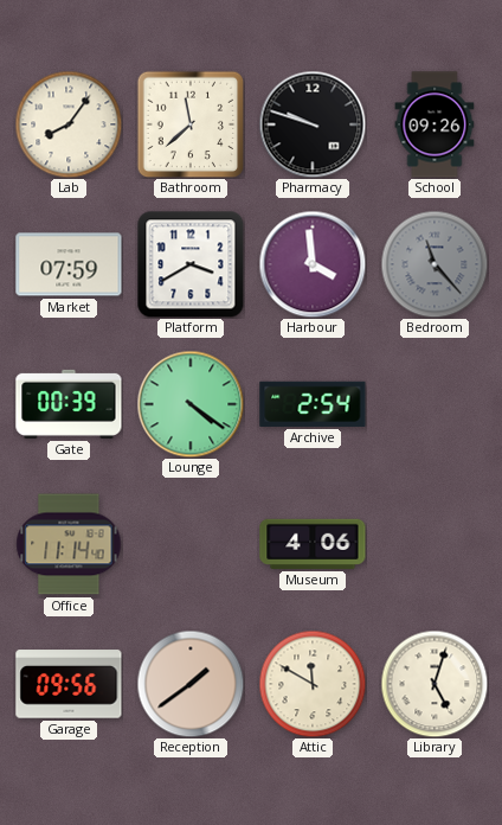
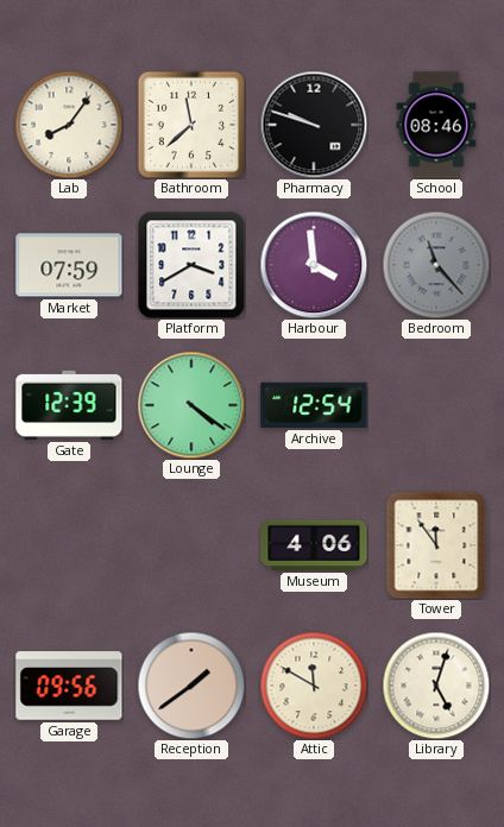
School: 09:26 -> 08:46
Gate: 00:39 -> 12:39
Archive: 2:54 -> 12:54
Office: 11:14 -> none
Tower: none -> 11:54
